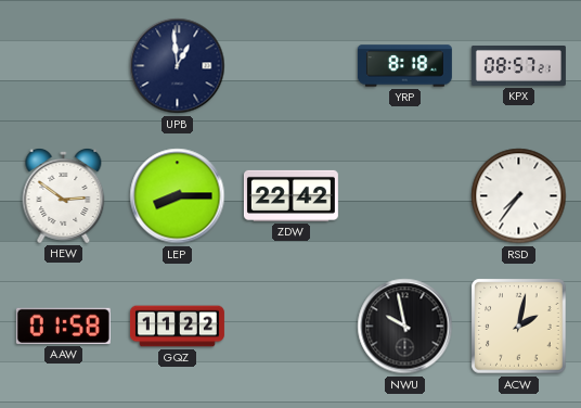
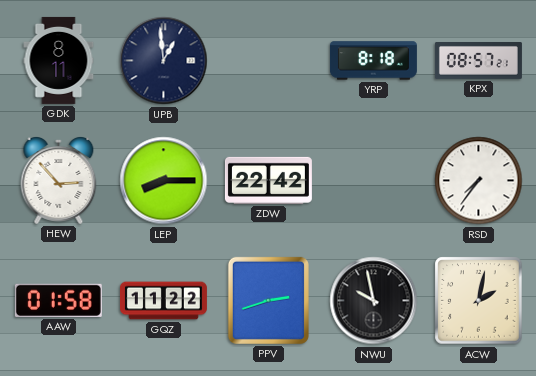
GDK: none -> 8:11
HEW: 2:51 -> 2:53
PPV: none -> 2:42
